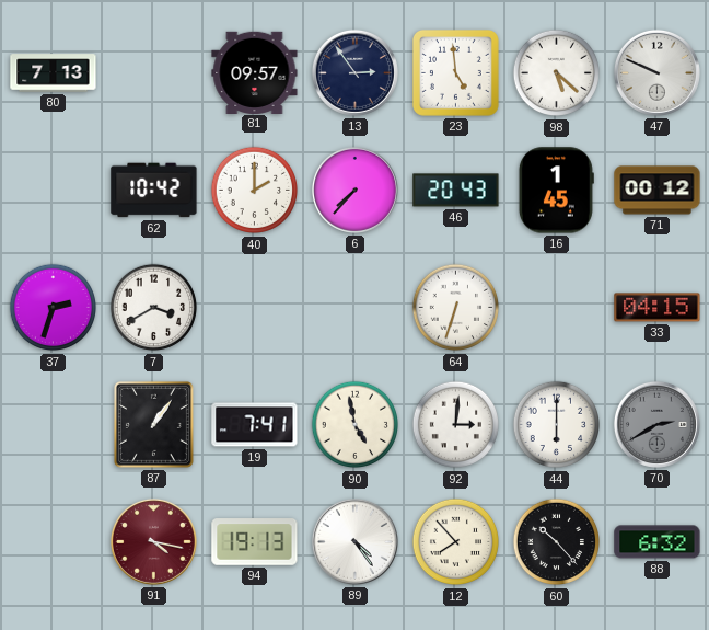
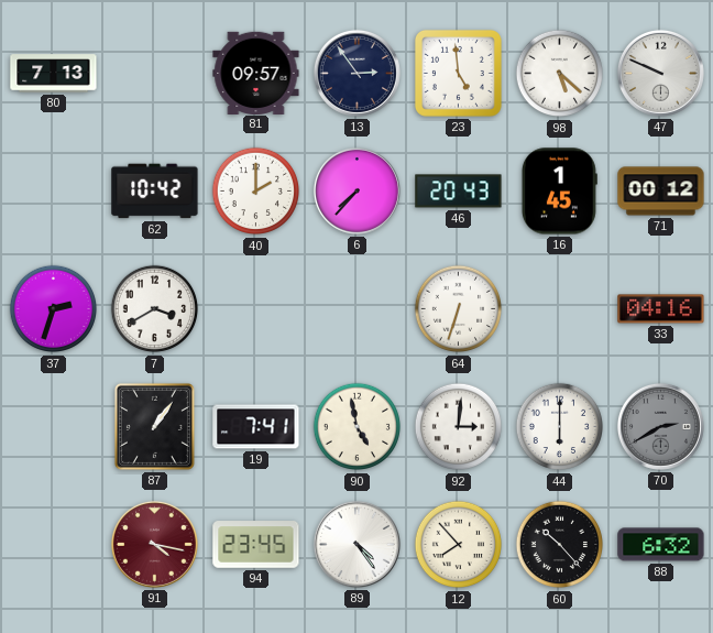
33: 04:15 -> 04:16
94: 19:13 -> 23:45
